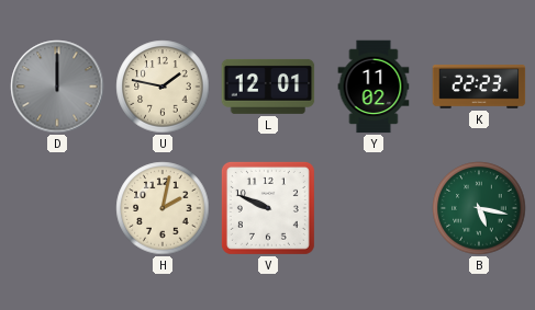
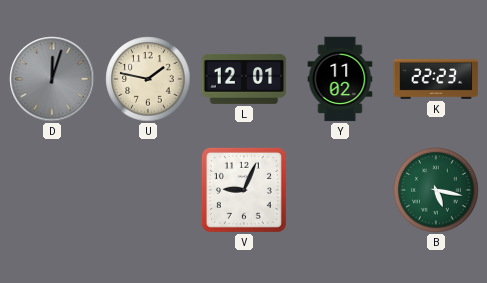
D: 12:00 -> 12:03
H: 2:02 -> none
V: 9:49 -> 9:04
